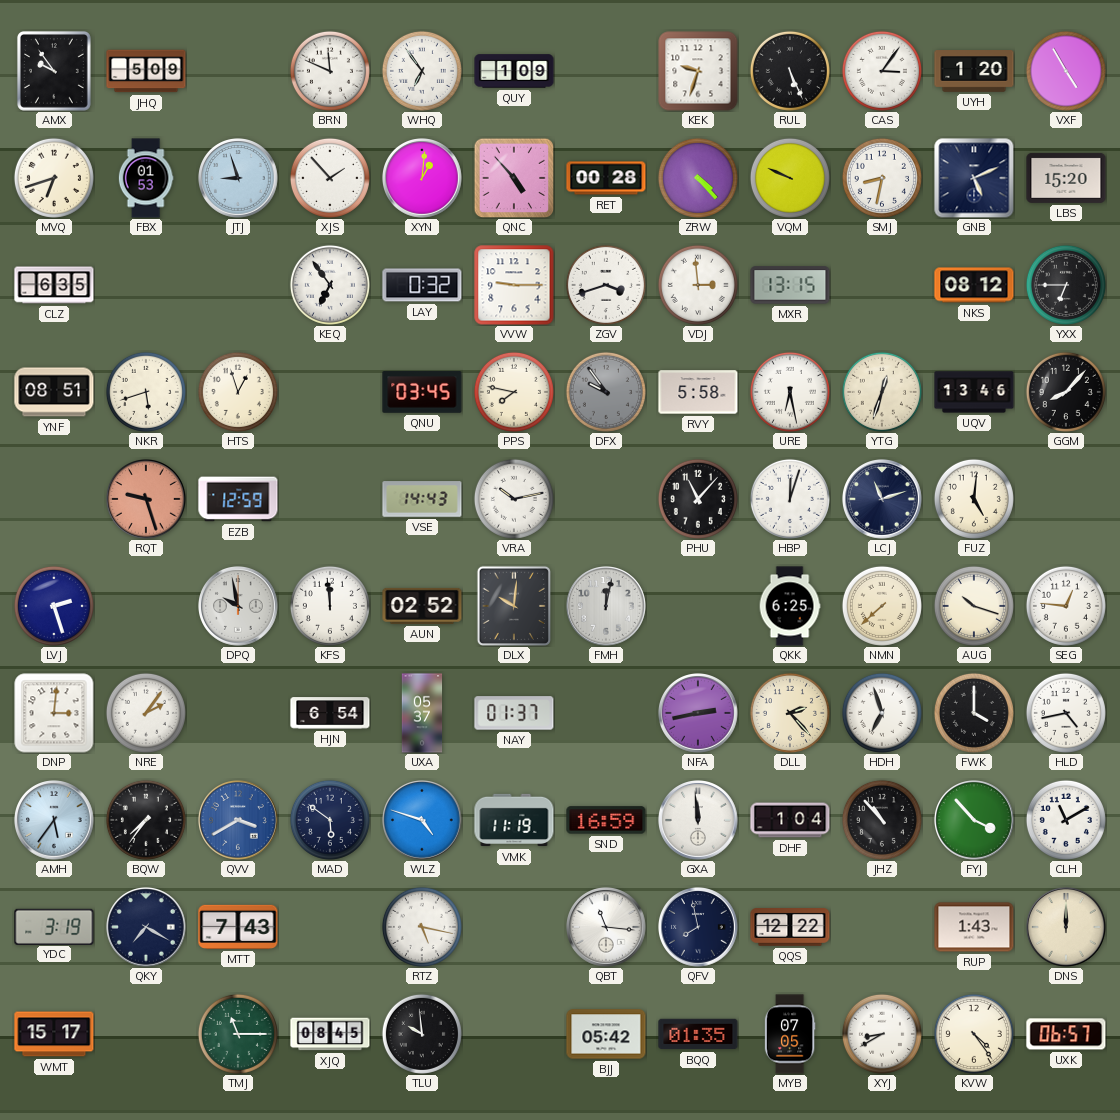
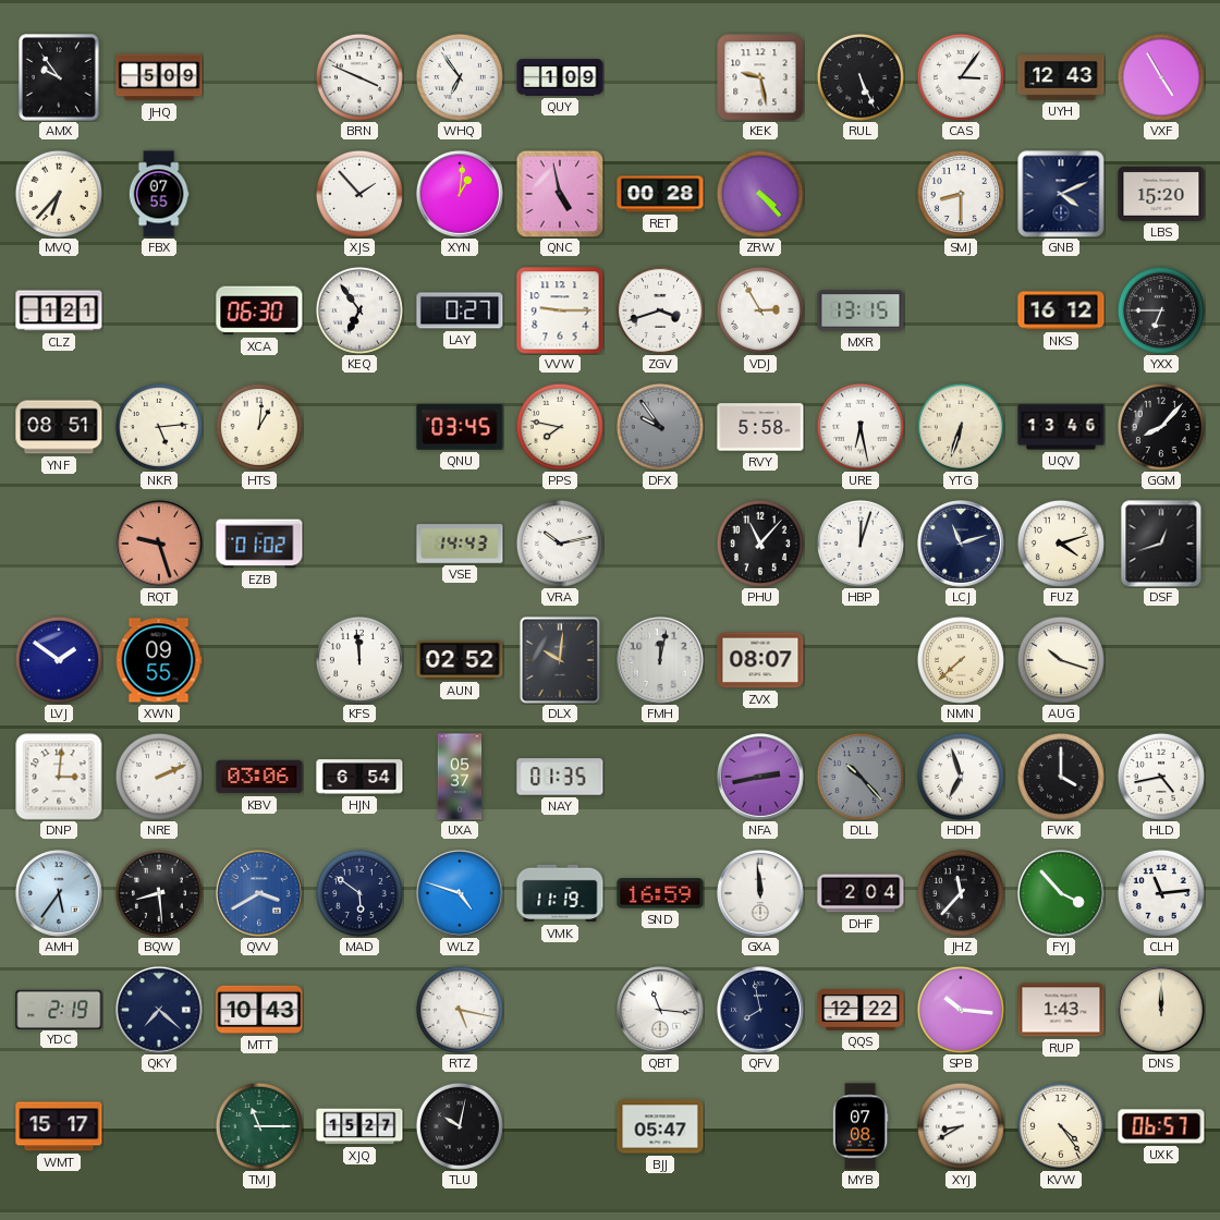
BRN: 11:49 -> 3:49
KEK: 9:33 -> 9:28
UYH: 1:20 -> 12:43
MVQ: 6:42 -> 6:37
FBX: 01:53 -> 07:55
JTJ: 8:57 -> none
QNC: 4:53 -> 4:58
VQM: 9:49 -> none
SMJ: 8:32 -> 8:30
GNB: 5:11 -> 4:11
CLZ: 6:35 -> 1:21
XCA: none -> 06:30
LAY: 0:32 -> 0:27
VDJ: 2:59 -> 2:55
NKS: 08:12 -> 16:12
NKR: 5:42 -> 5:14
HTS: 12:57 -> 1:01
YTG: 12:33 -> 6:33
EZB: 12:59 -> 01:02
FUZ: 5:01 -> 4:12
DSF: none -> 12:42
LVJ: 2:27 -> 1:51
XWN: none -> 09:55
DPQ: 9:58 -> none
ZVX: none -> 08:07
QKK: 6:25 -> none
SEG: 12:46 -> none
NRE: 2:06 -> 2:11
KBV: none -> 03:06
NAY: 01:37 -> 01:35
DLL: 2:23 -> 10:23
DLL dial: cream -> grey
BQW: 7:36 -> 8:29
DHF: 1:04 -> 2:04
JHZ: 10:53 -> 11:37
CLH: 11:10 -> 11:14
YDC: 3:19 -> 2:19
QKY: 7:20 -> 7:22
MTT: 7:43 -> 10:43
SPB: none -> 10:16
XJQ: 08:45 -> 15:27
TLU: 9:59 -> 10:02
BJJ: 05:42 -> 05:47
BQQ: 01:35 -> none
MYB: 07:05 -> 07:08
